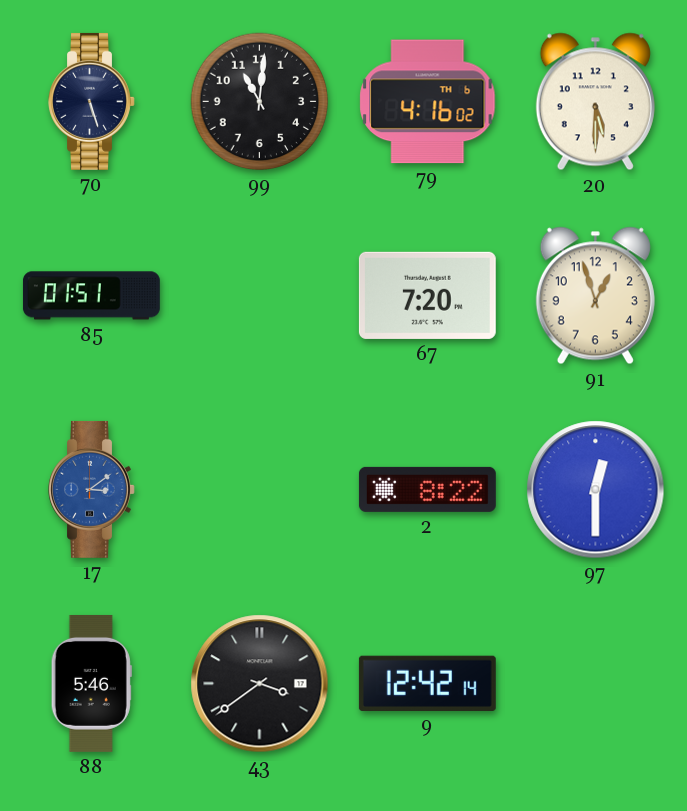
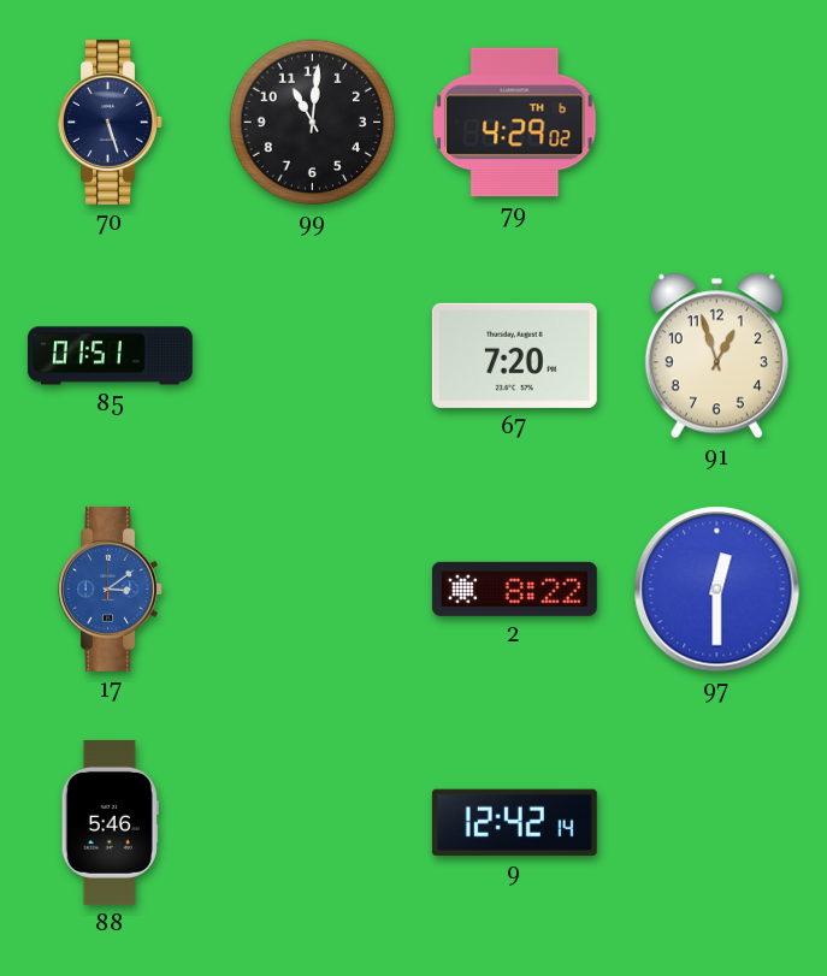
79: 4:16 -> 4:29
20: 5:30 -> none
43: 3:39 -> none
